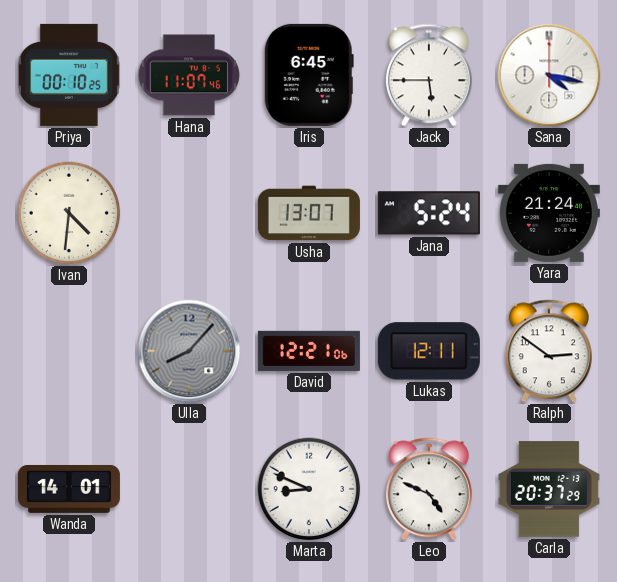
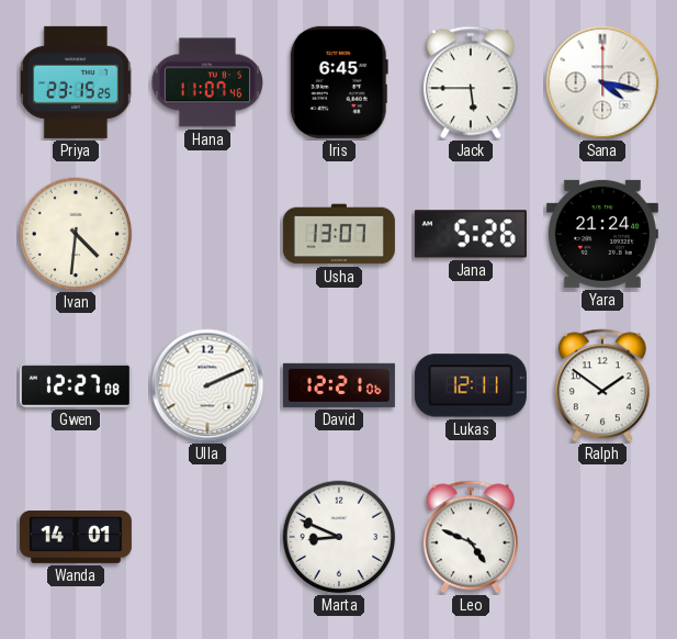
Priya: 00:10 -> 23:15
Jana: 5:24 -> 5:26
Gwen: none -> 12:27
Ulla: 8:07 -> 2:11
Ulla dial: grey -> white
Ralph: 2:51 -> 1:51
Carla: 20:37 -> none
